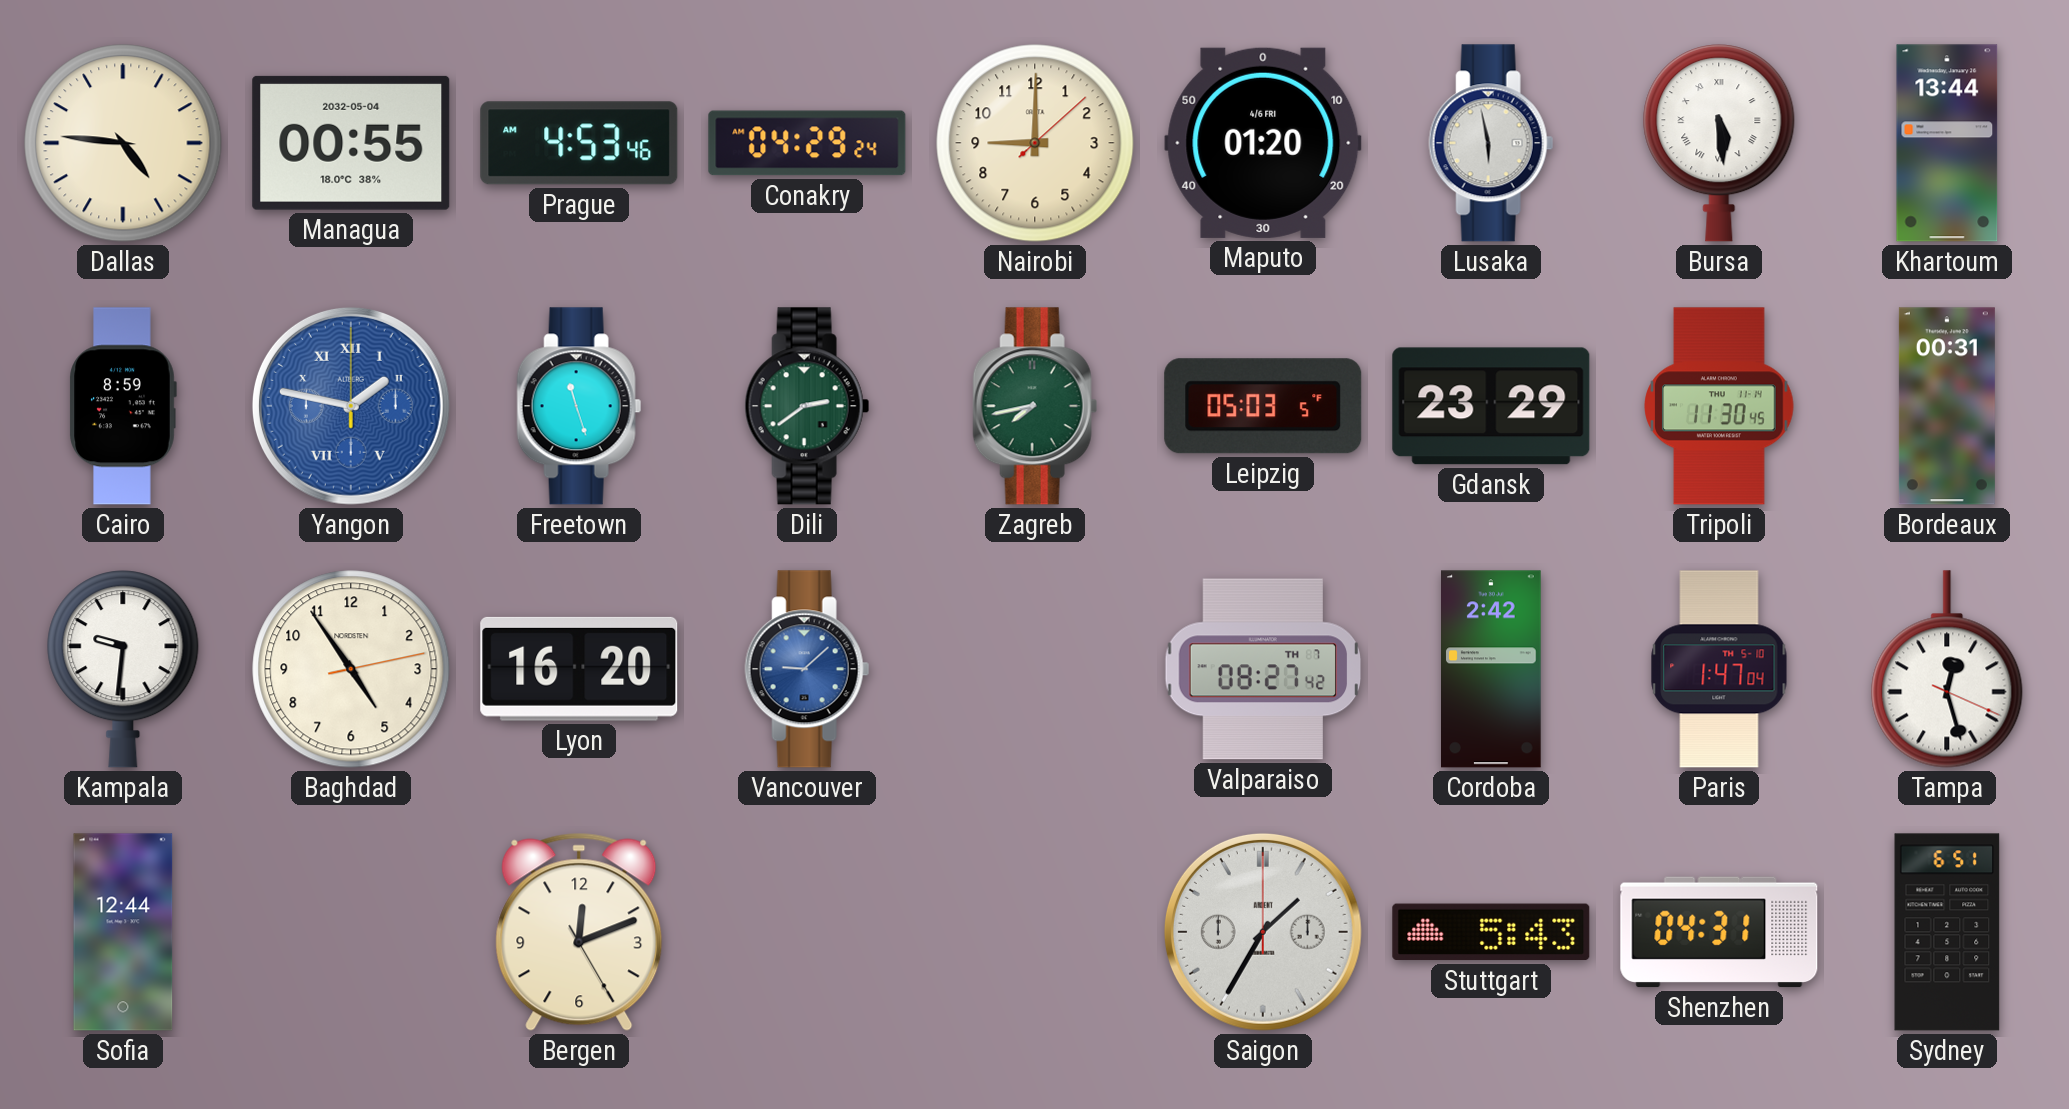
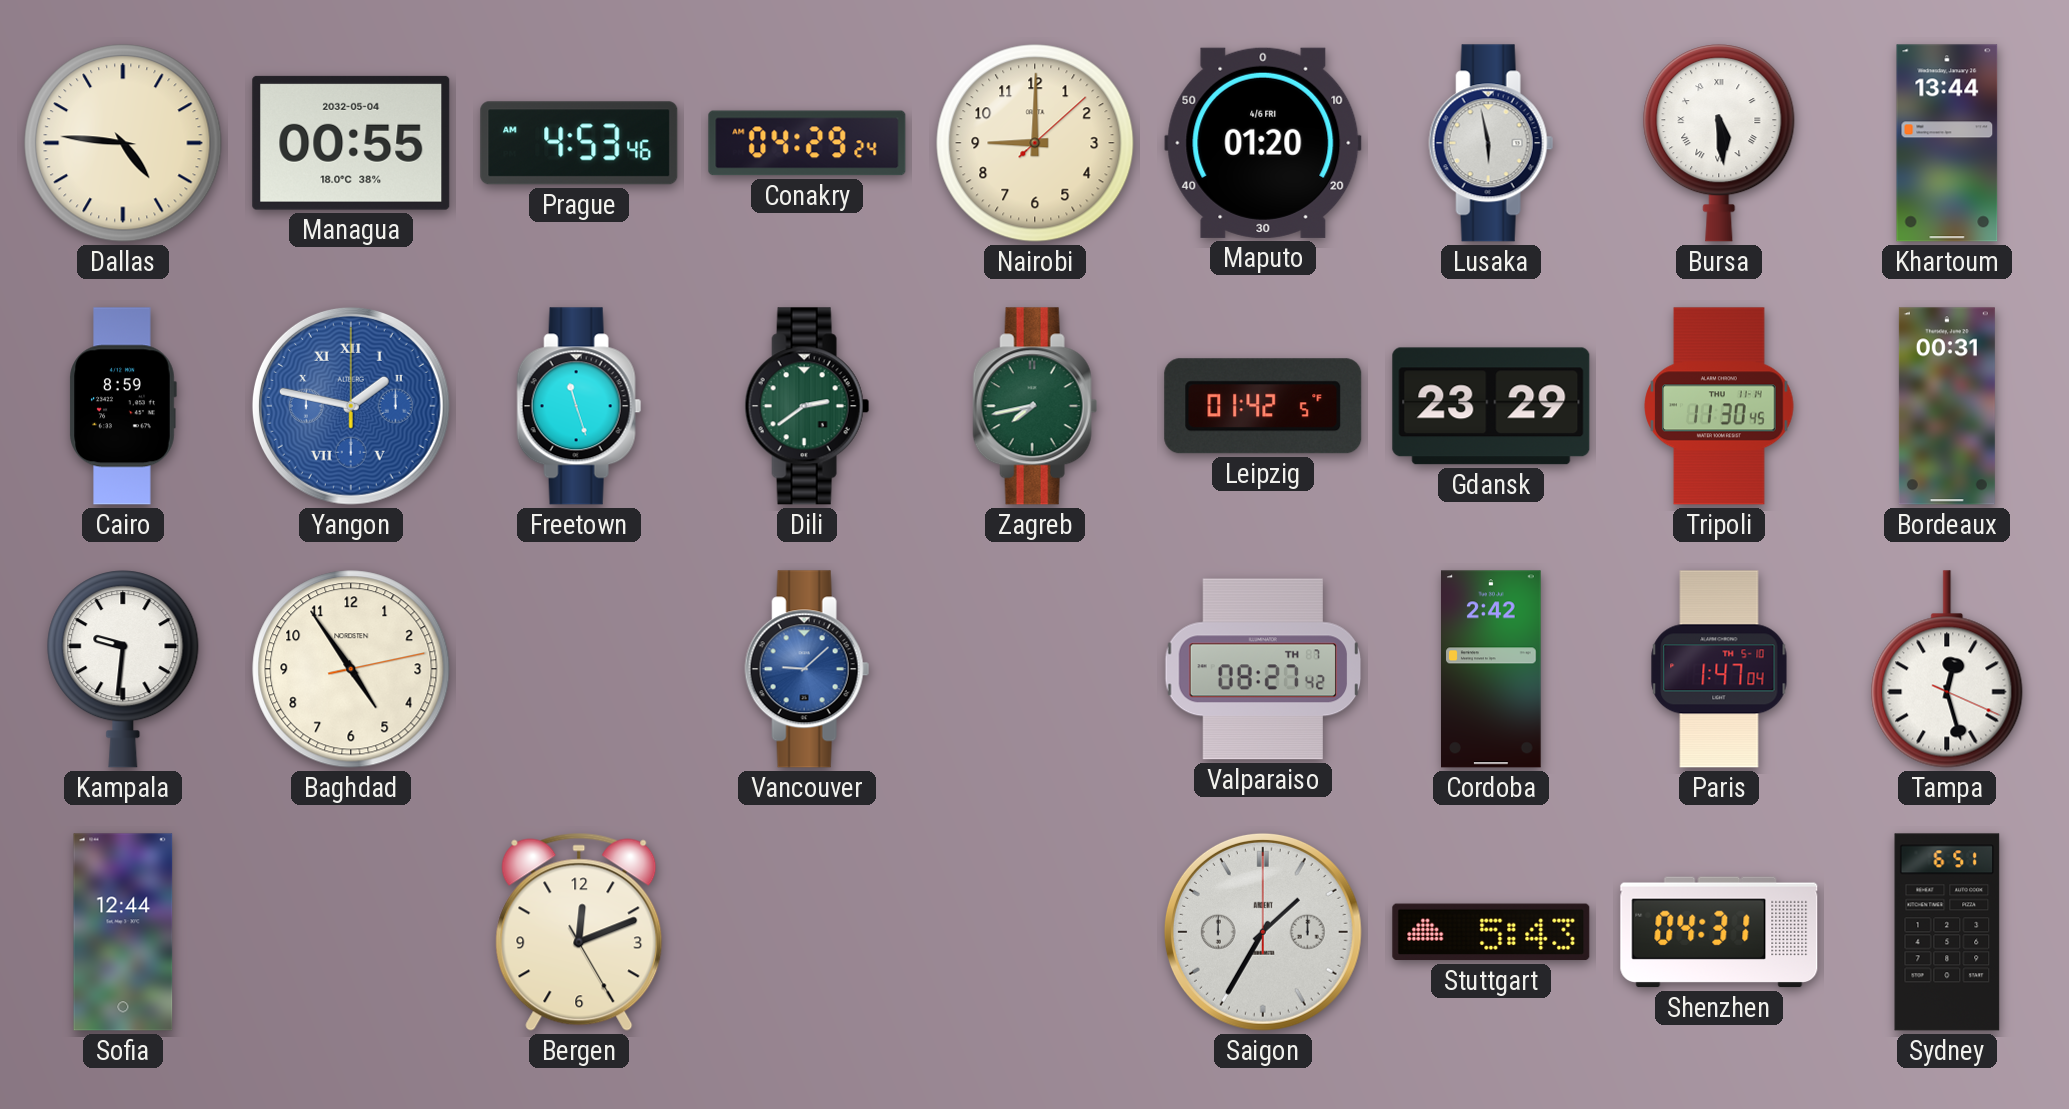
Leipzig: 05:03 -> 01:42
Lyon: 16:20 -> none
